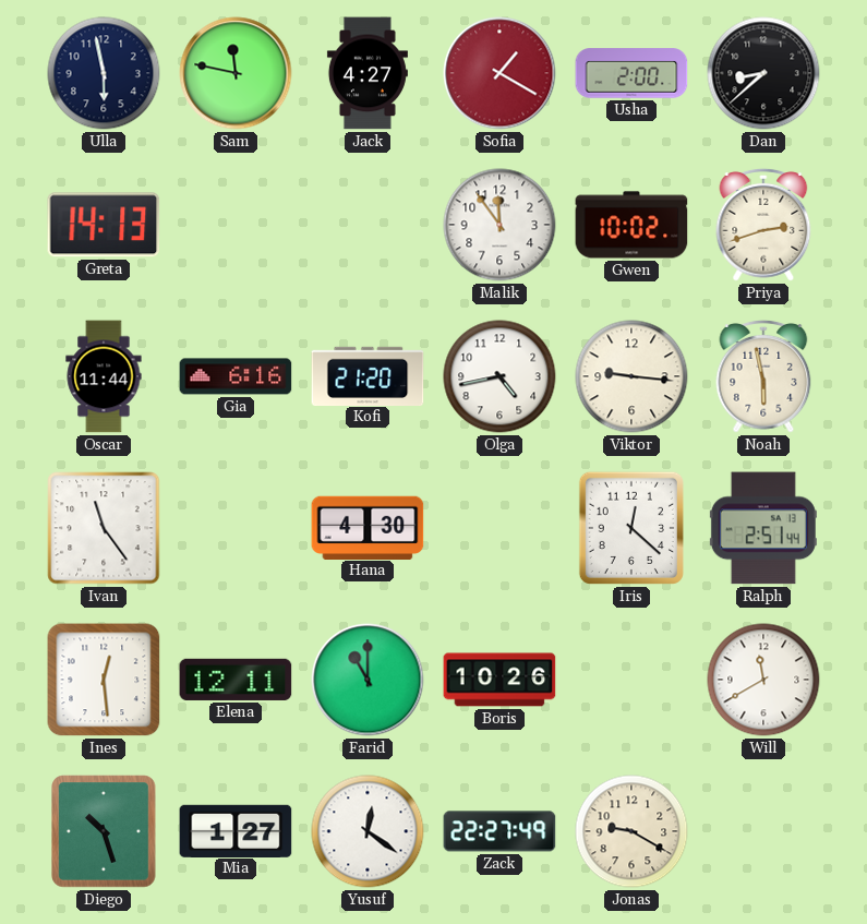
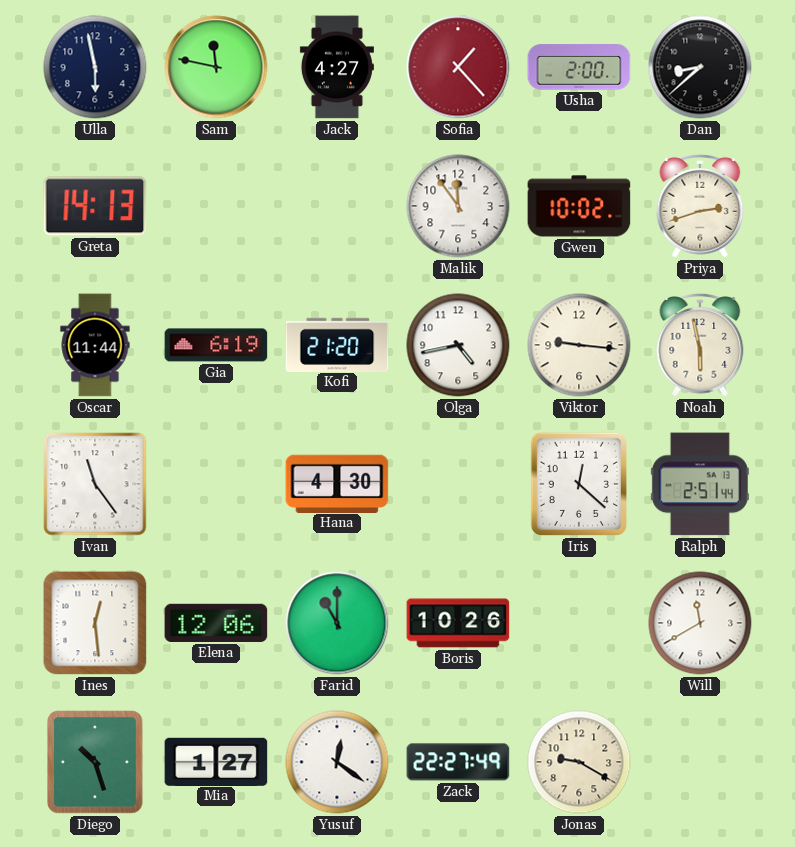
Sofia: 1:20 -> 1:23
Gia: 6:16 -> 6:19
Elena: 12:11 -> 12:06
